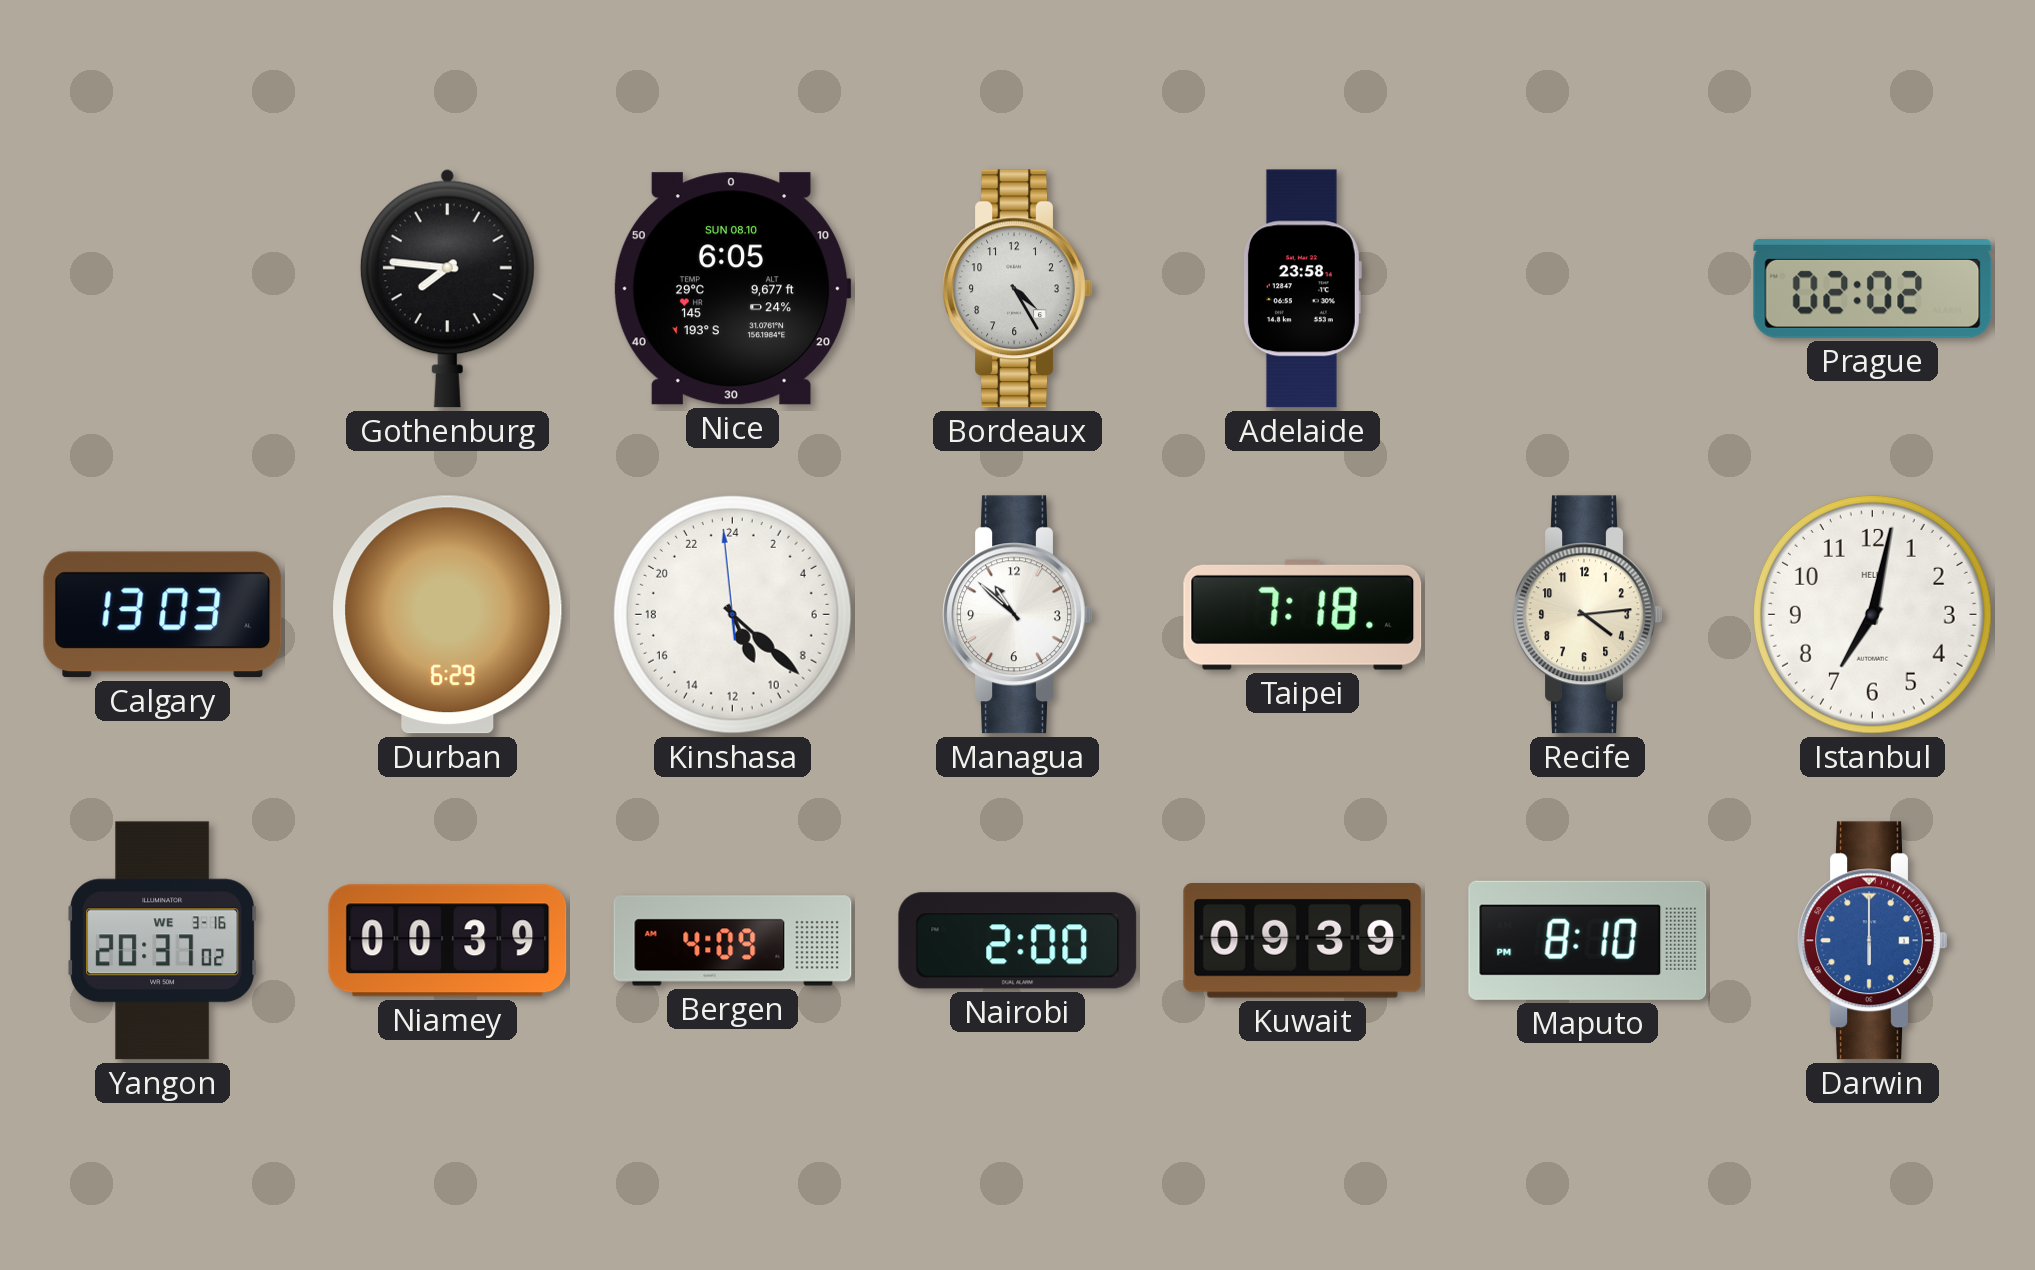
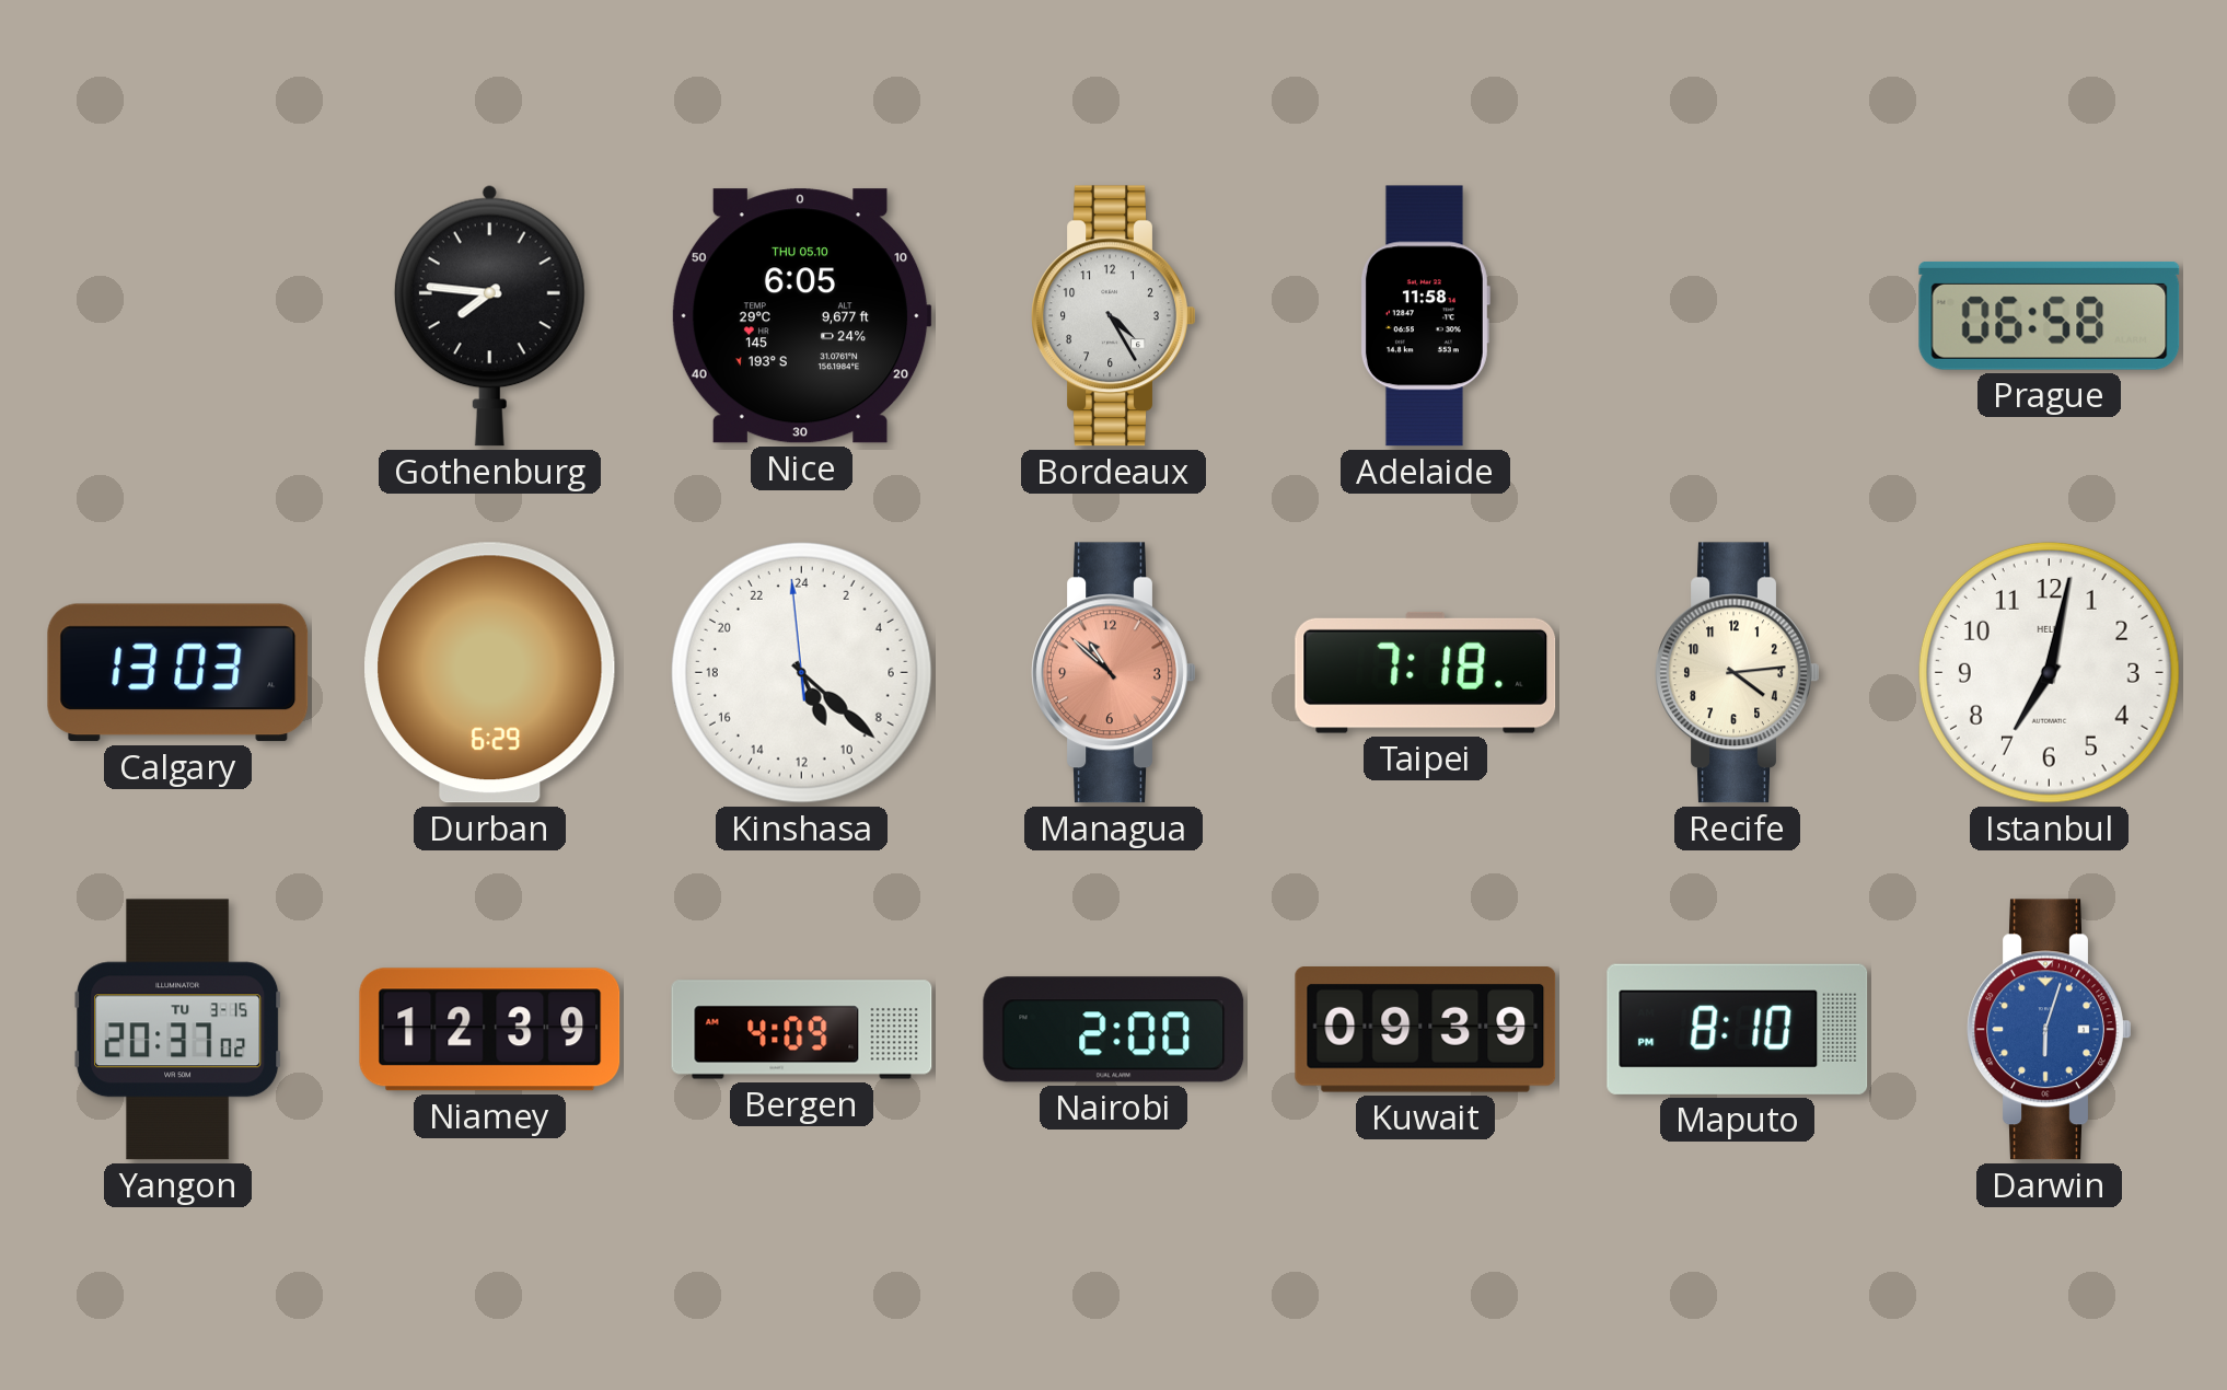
Nice date: SUN 08.10 -> THU 05.10
Adelaide: 23:58 -> 11:58
Prague: 02:02 -> 06:58
Managua dial: white -> salmon
Yangon date: WE 3-16 -> TU 3-15
Niamey: 00:39 -> 12:39
Darwin: 6:00 -> 6:03
